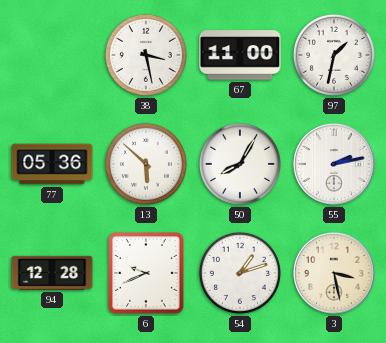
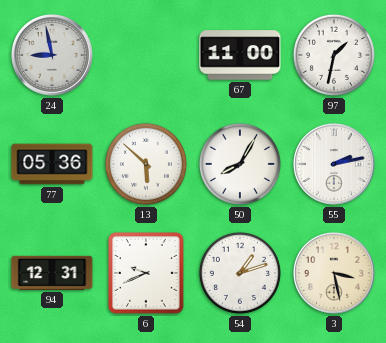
24: none -> 8:58
38: 3:28 -> none
94: 12:28 -> 12:31
